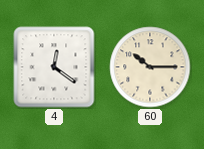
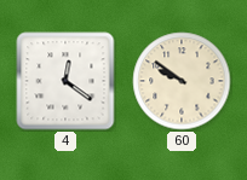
60: 10:15 -> 9:51
